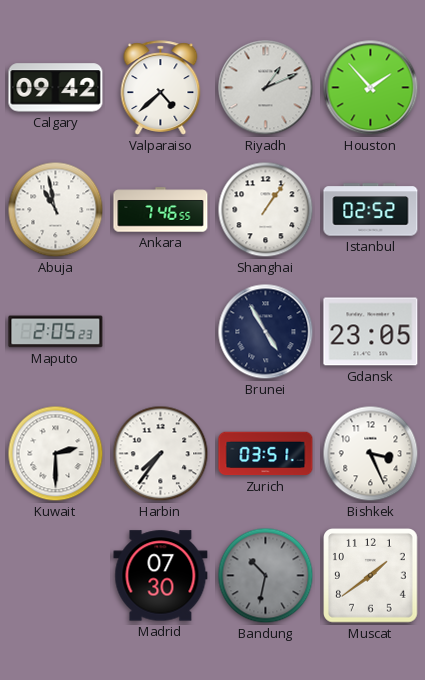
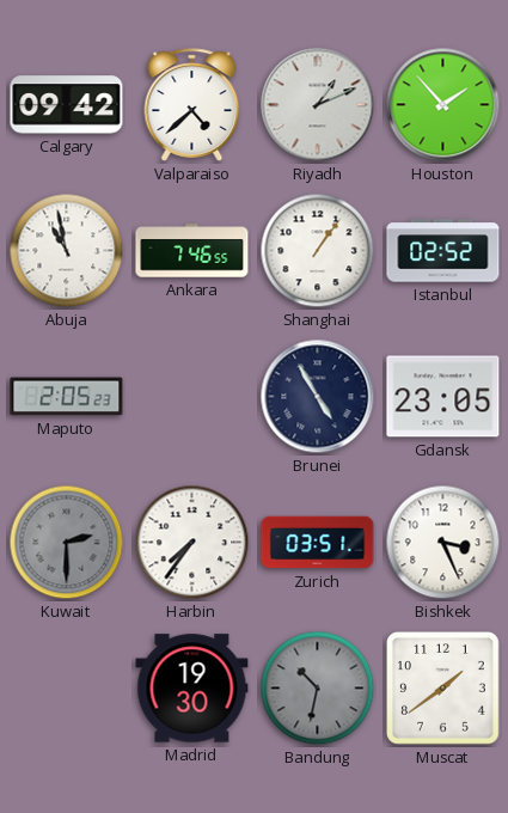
Kuwait dial: white -> grey
Madrid: 07:30 -> 19:30
